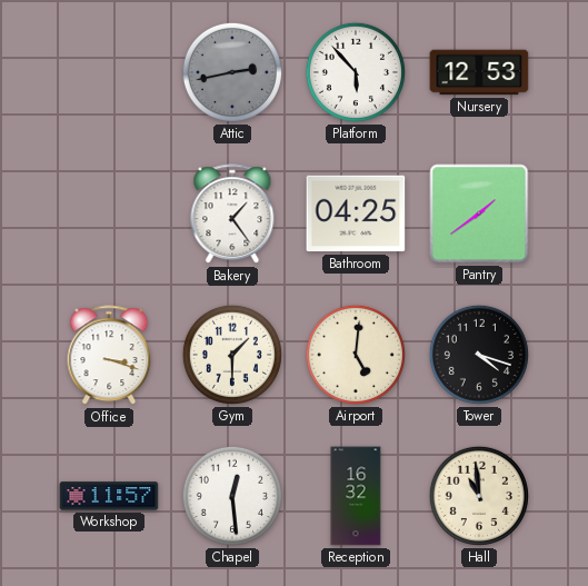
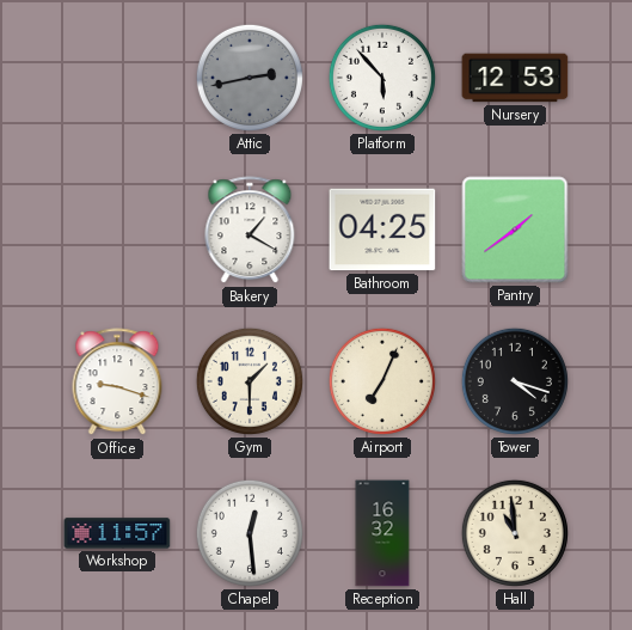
Bakery: 1:24 -> 1:20
Office: 3:18 -> 9:18
Airport: 5:01 -> 7:04
